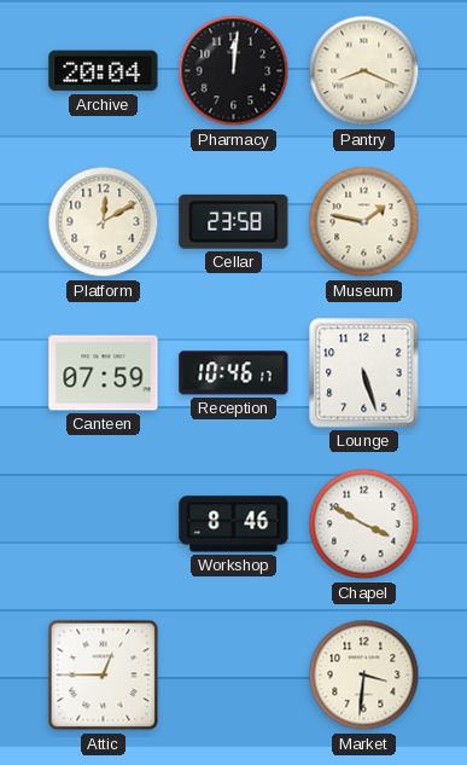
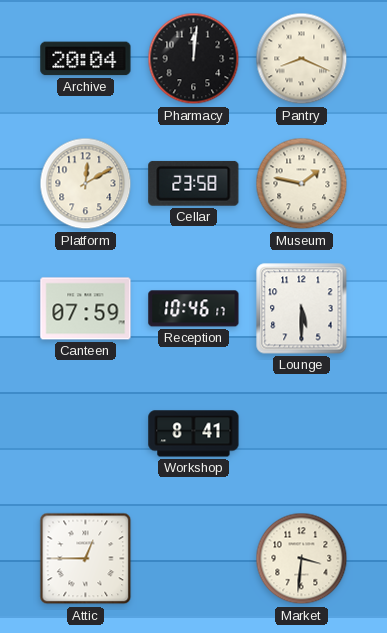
Lounge: 5:27 -> 5:30
Workshop: 8:46 -> 8:41
Chapel: 3:50 -> none
